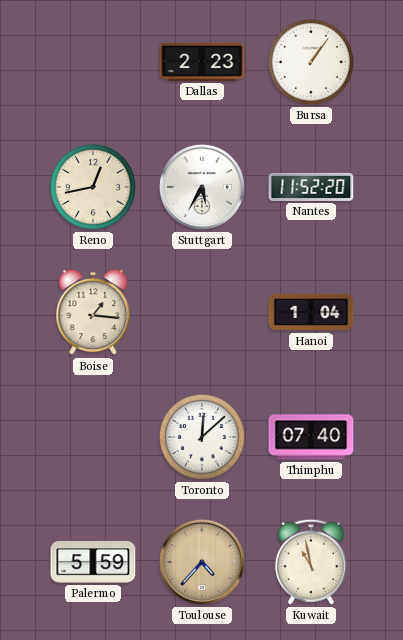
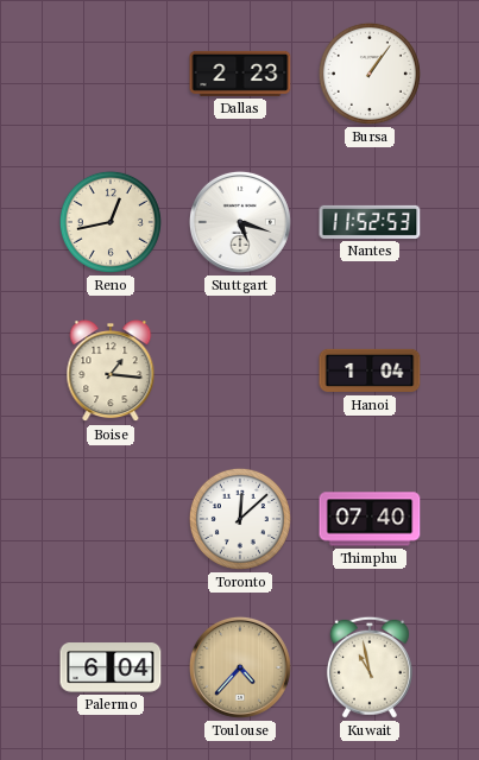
Stuttgart: 5:35 -> 5:18
Nantes: 11:52:20 -> 11:52:53
Palermo: 5:59 -> 6:04
